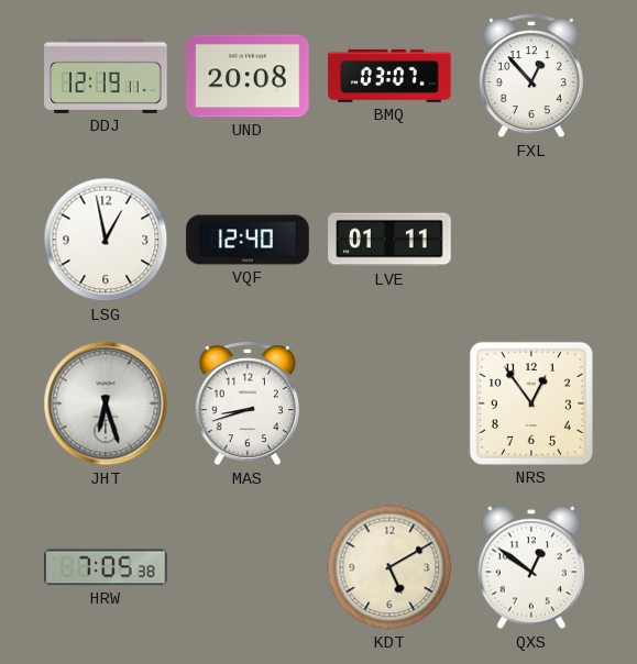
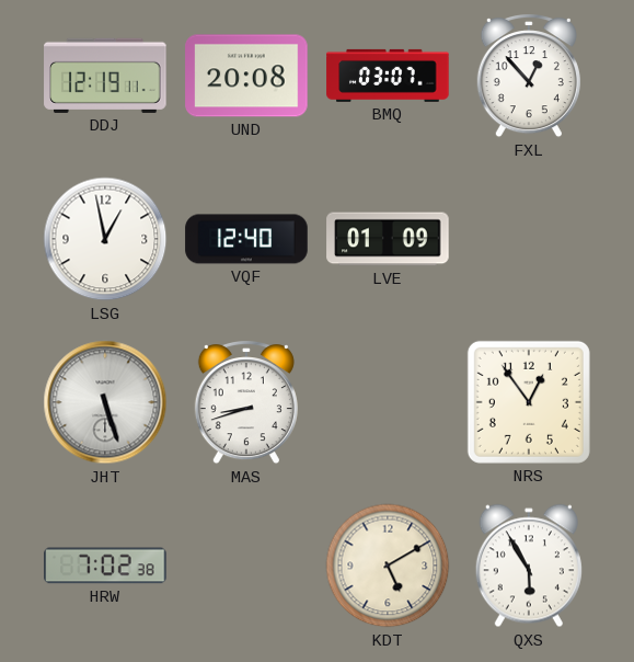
LVE: 01:11 -> 01:09
JHT: 6:27 -> 5:27
HRW: 7:05 -> 7:02
QXS: 12:51 -> 5:55
